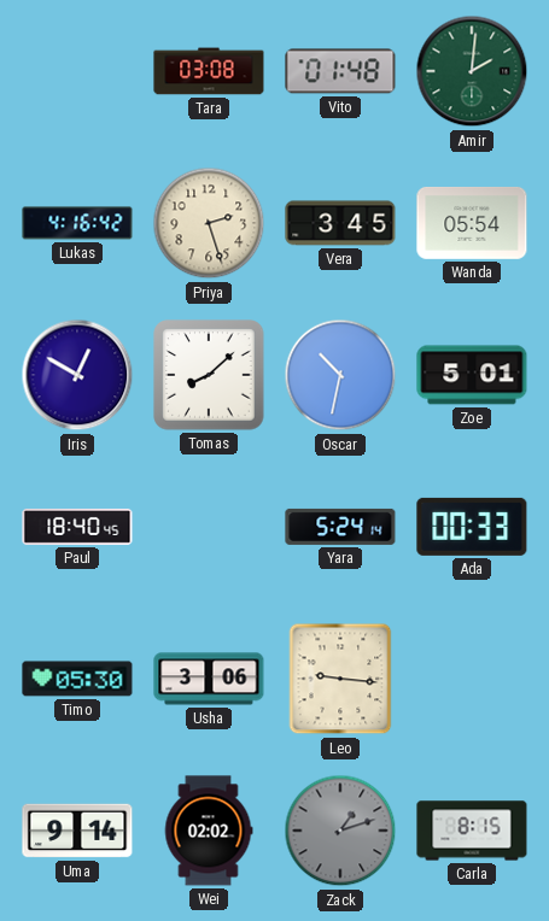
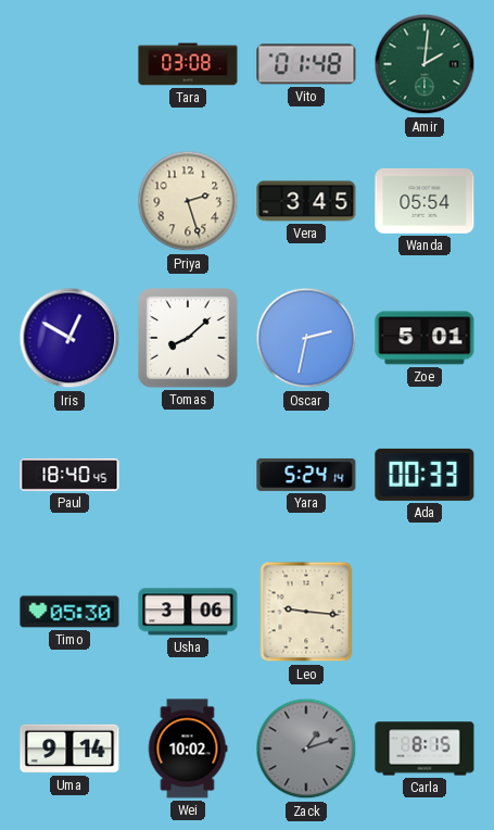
Lukas: 4:16 -> none
Oscar: 10:32 -> 2:32
Wei: 02:02 -> 10:02
